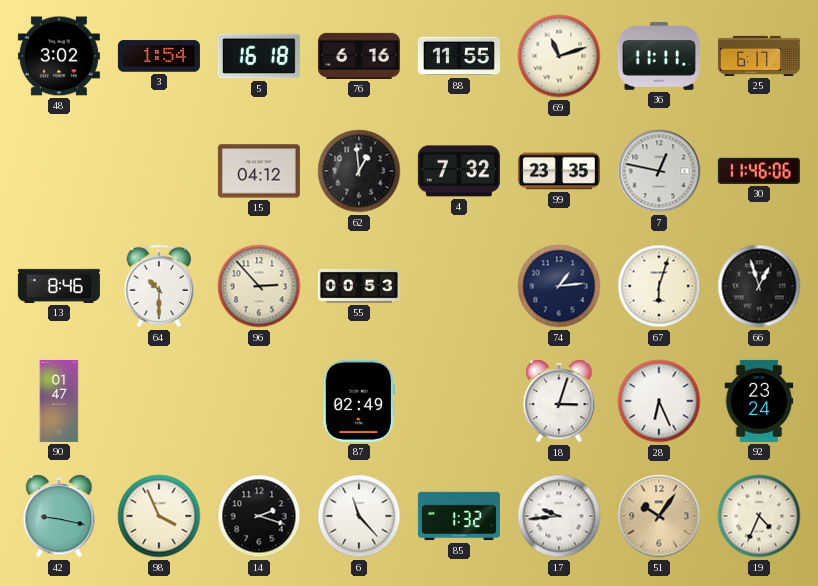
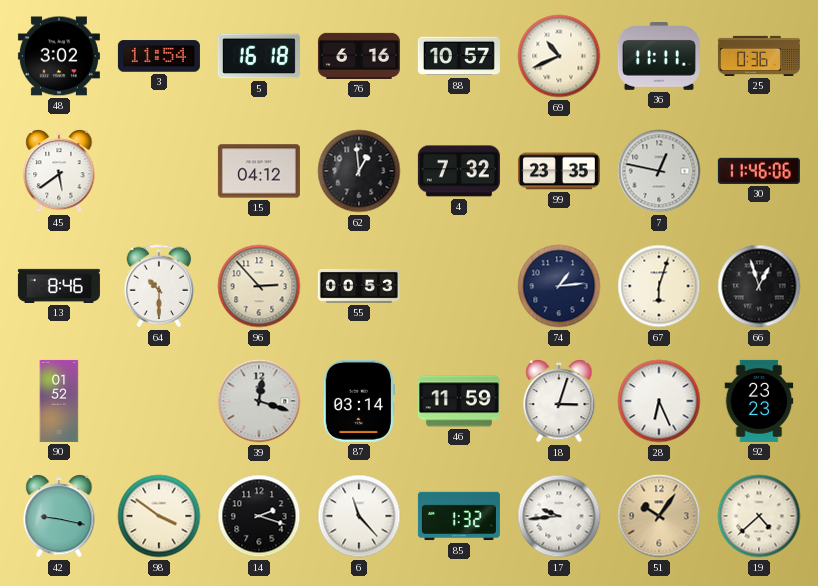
3: 1:54 -> 11:54
88: 11:55 -> 10:57
69: 11:12 -> 10:41
25: 6:17 -> 0:36
45: none -> 5:39
90: 01:47 -> 01:52
39: none -> 12:18
87: 02:49 -> 03:14
46: none -> 11:59
92: 23:24 -> 23:23
98: 3:56 -> 3:51
19: 4:34 -> 4:38
